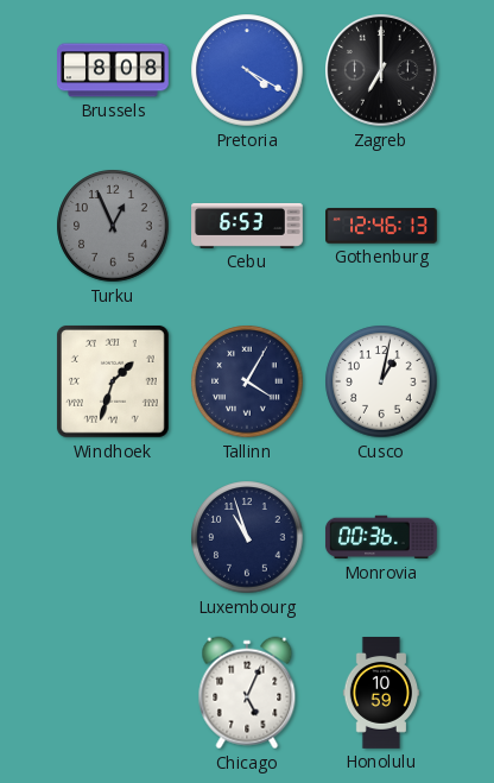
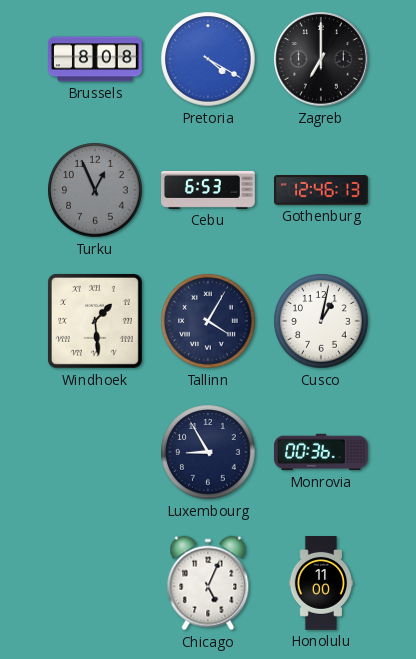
Windhoek: 1:33 -> 1:29
Luxembourg: 10:57 -> 8:55
Honolulu: 10:59 -> 11:00
